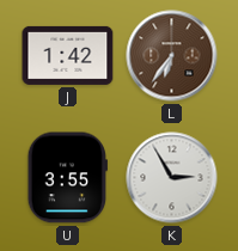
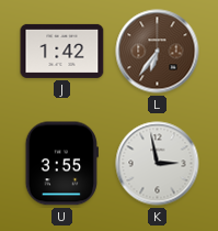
K: 2:55 -> 2:58
